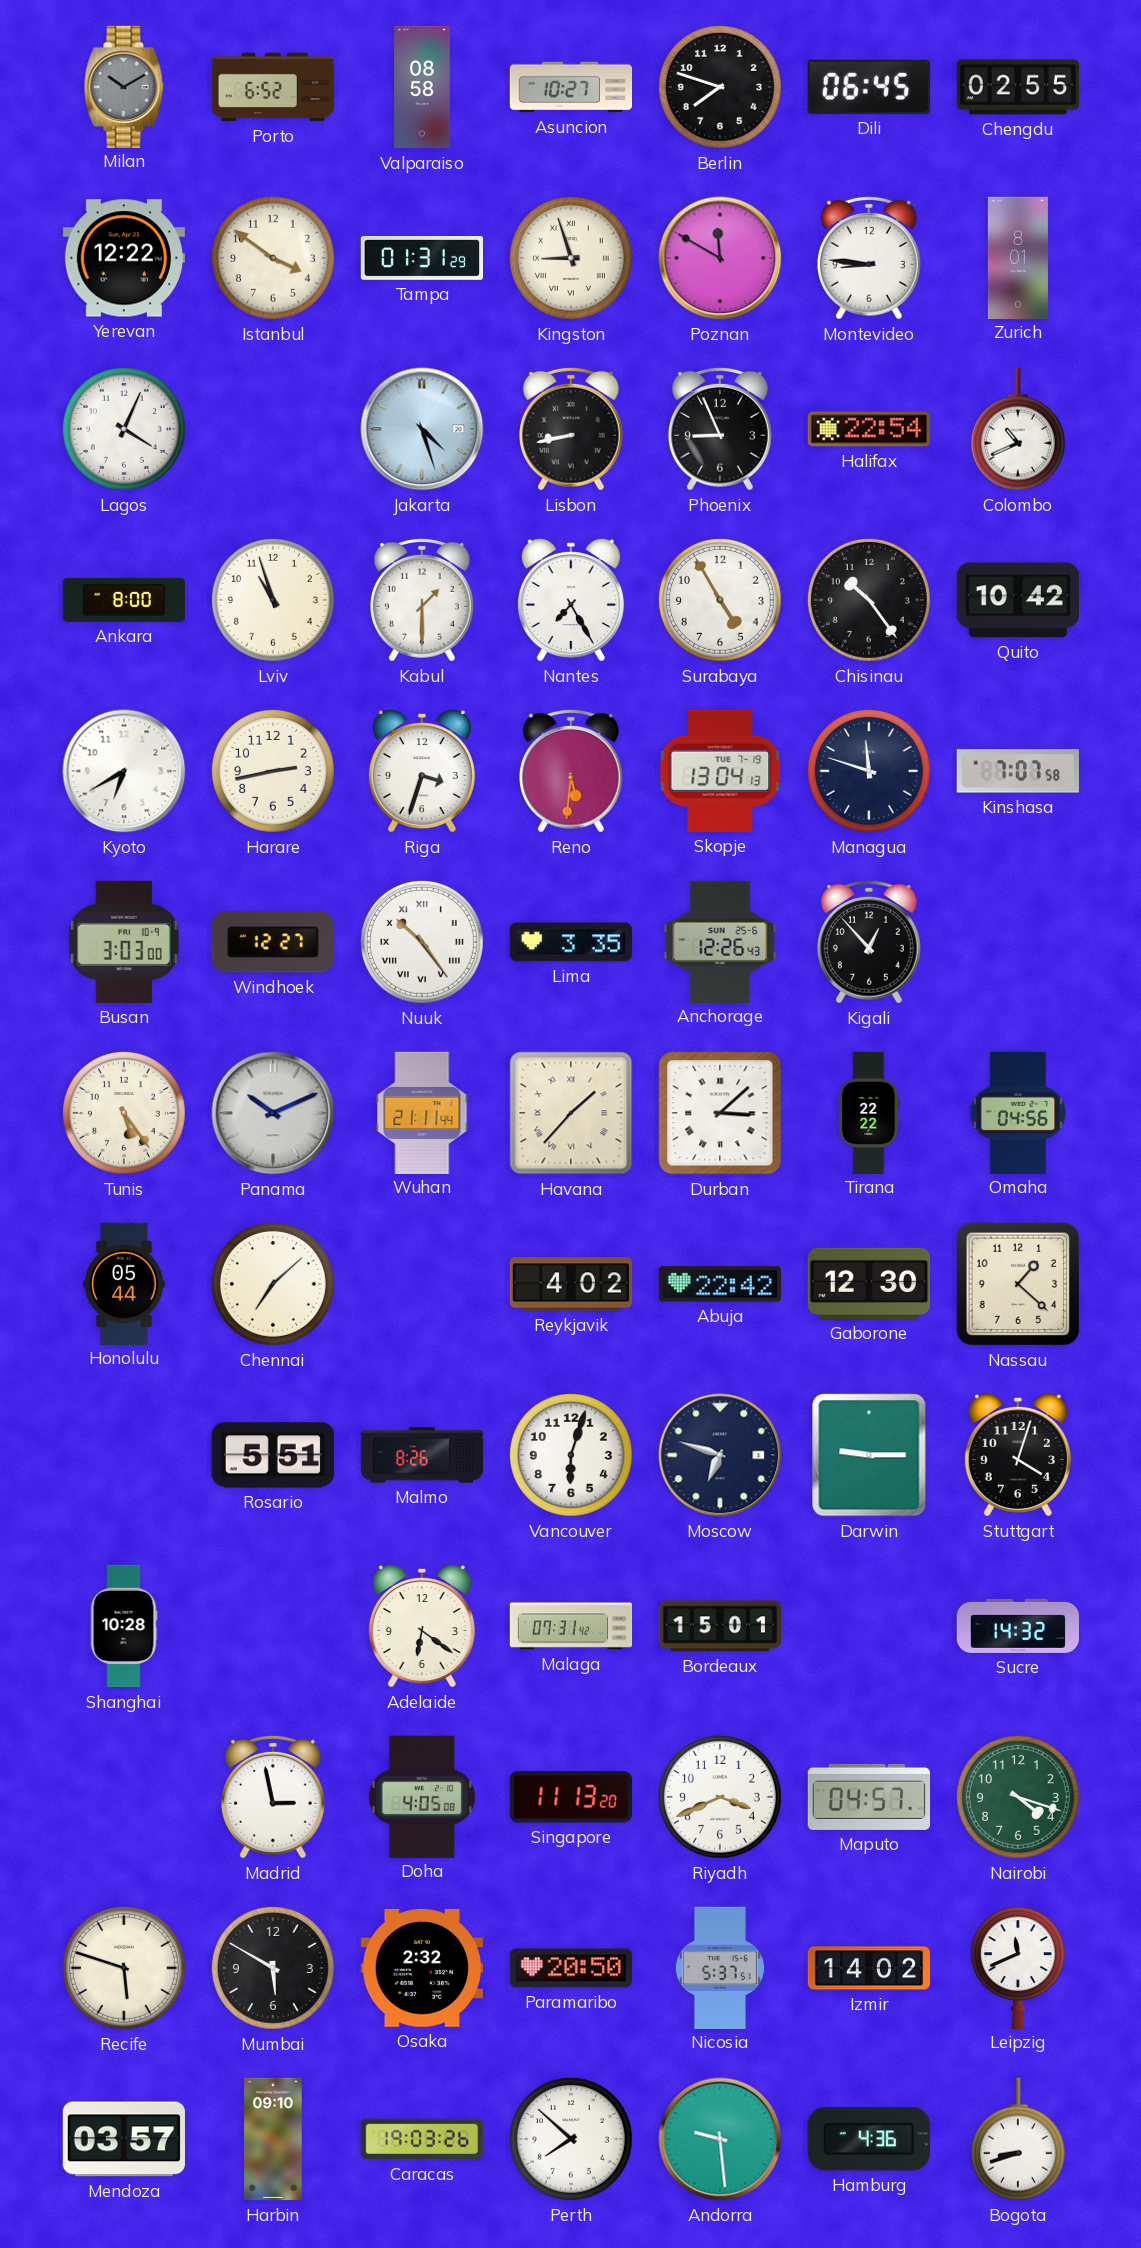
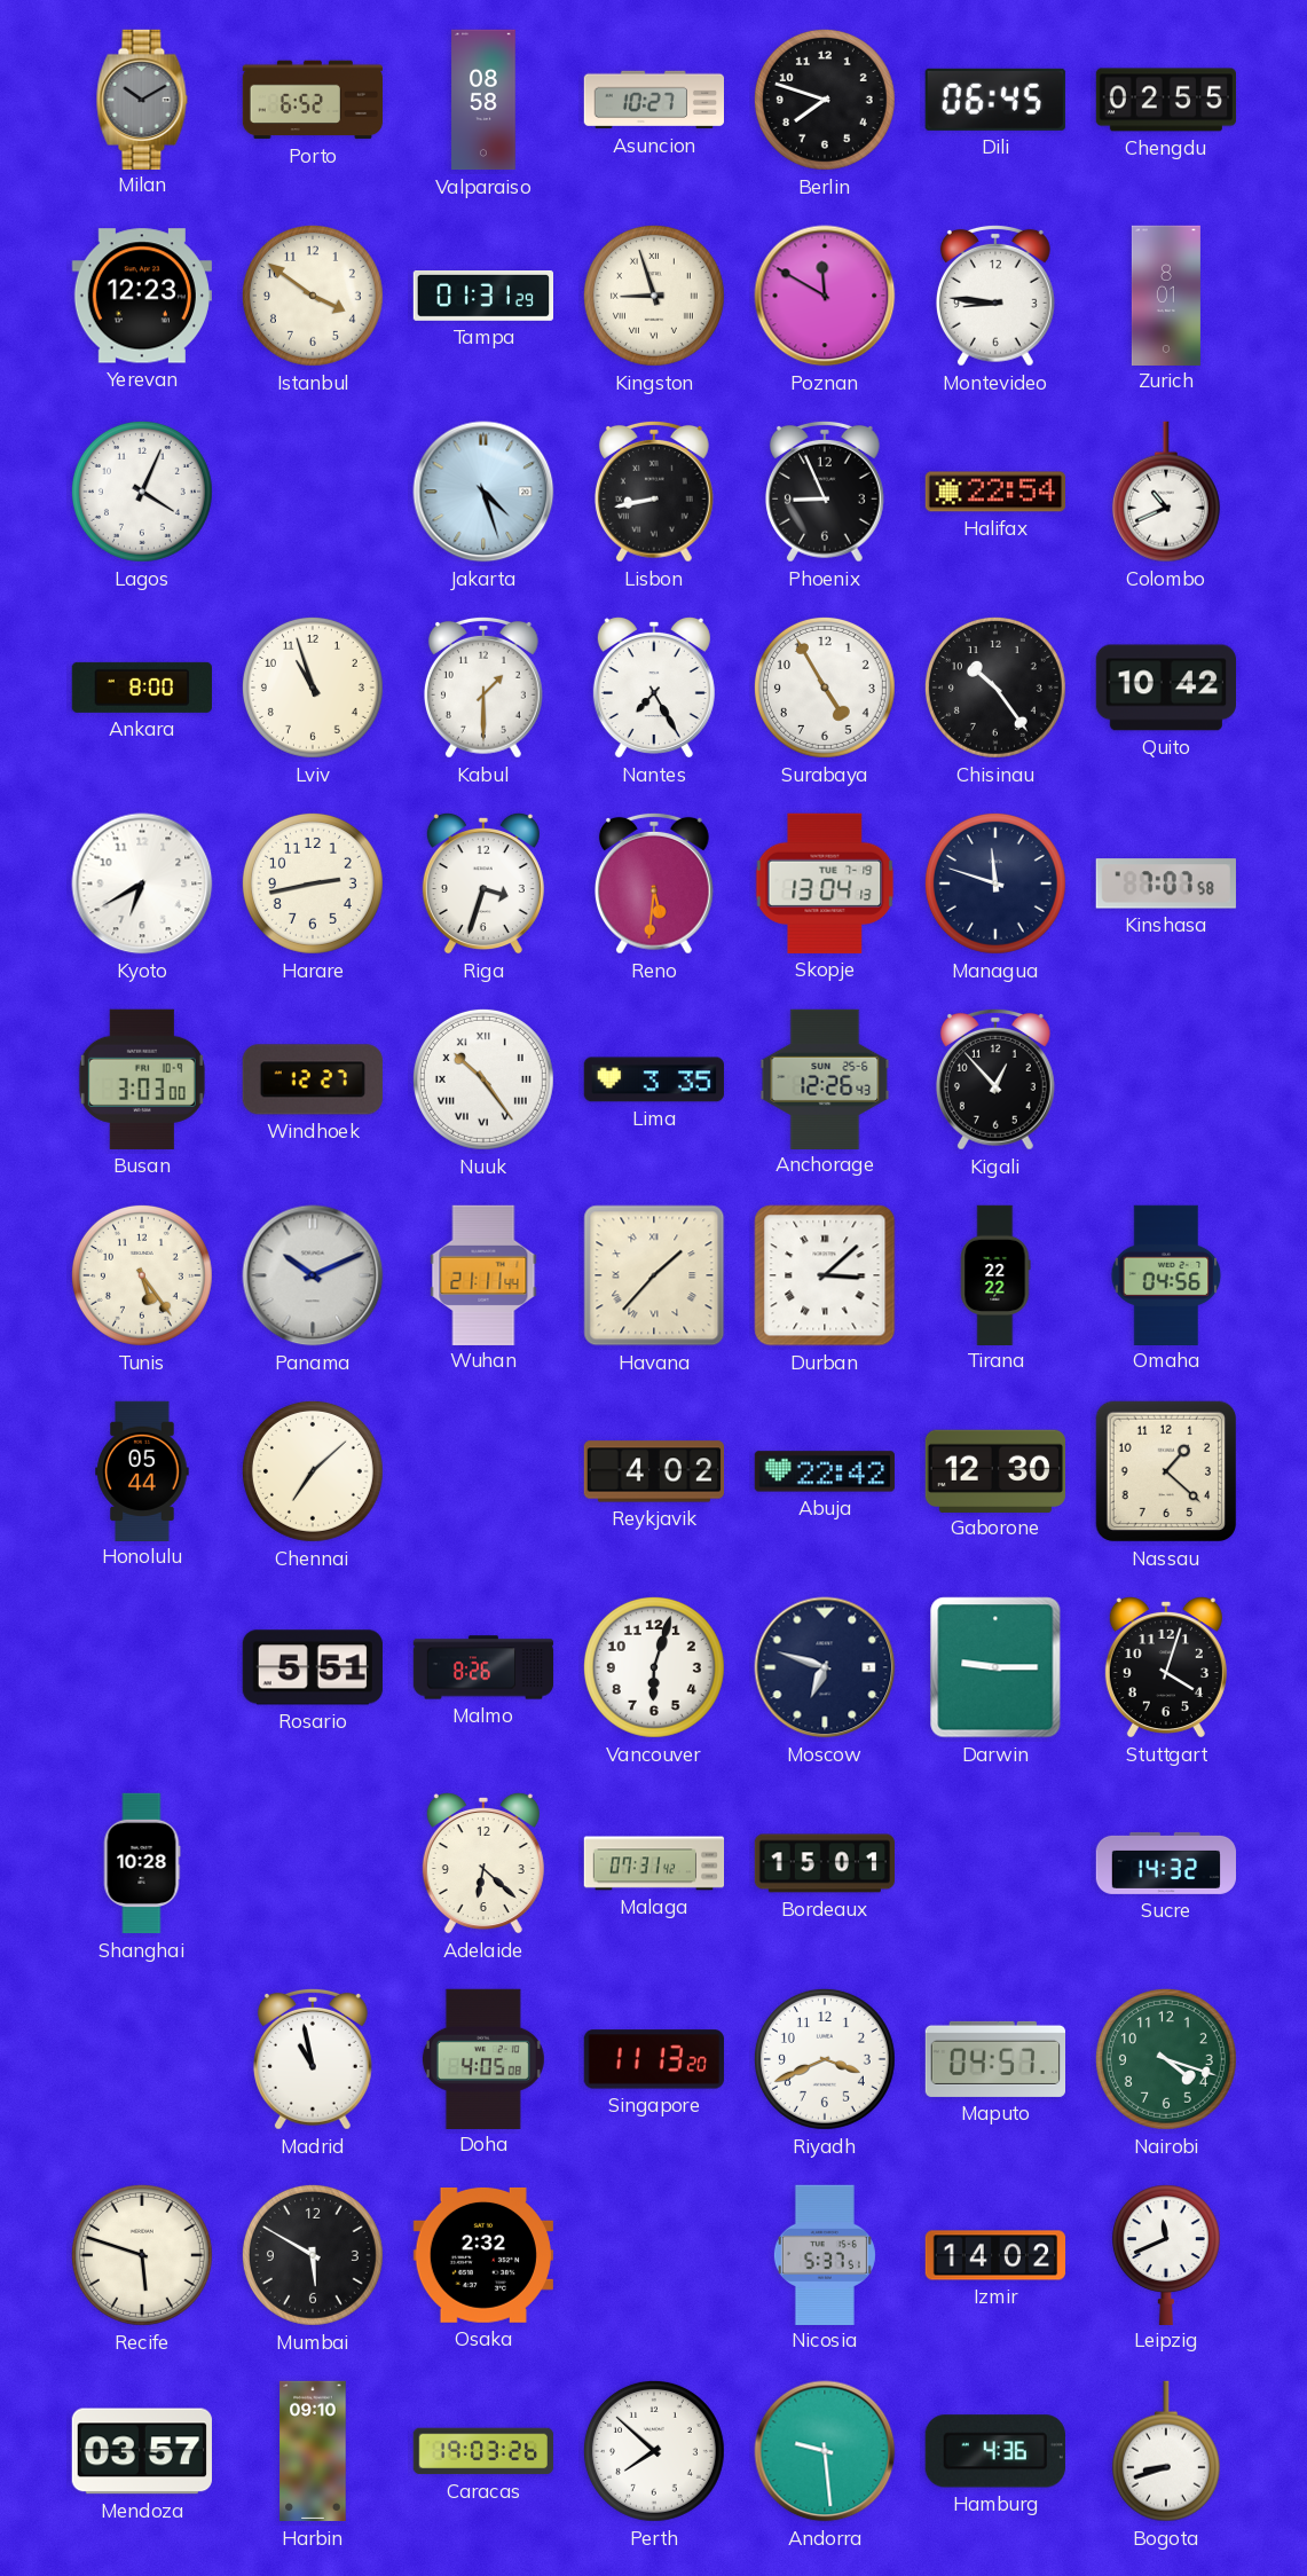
Yerevan: 12:22 -> 12:23
Adelaide: 6:21 -> 6:22
Madrid: 2:58 -> 10:58
Paramaribo: 20:50 -> none
